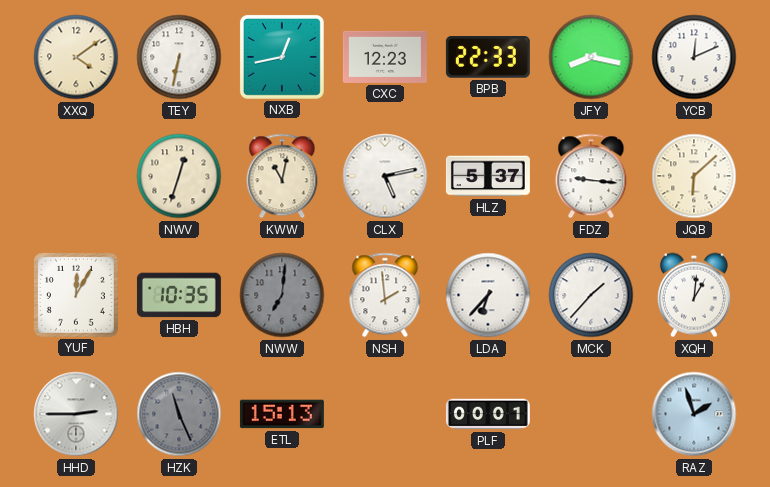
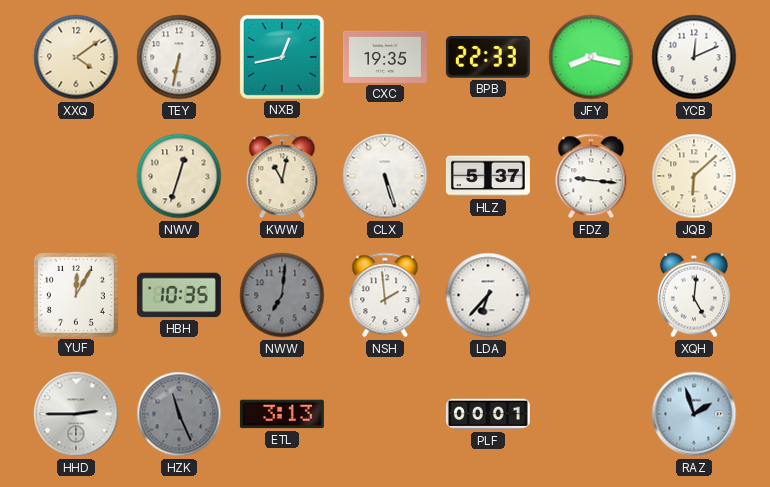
CXC: 12:23 -> 19:35
CLX: 5:13 -> 5:27
MCK: 1:37 -> none
XQH: 1:01 -> 5:01
ETL: 15:13 -> 3:13
